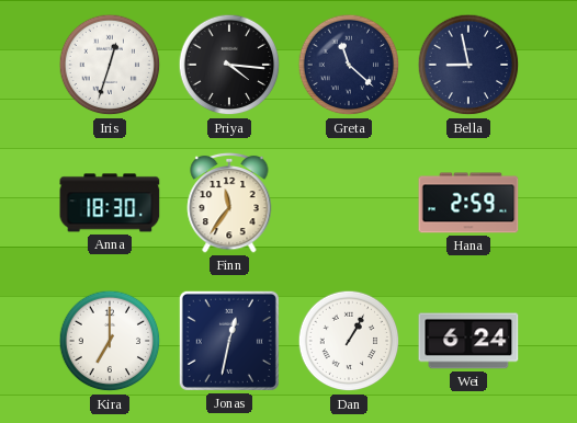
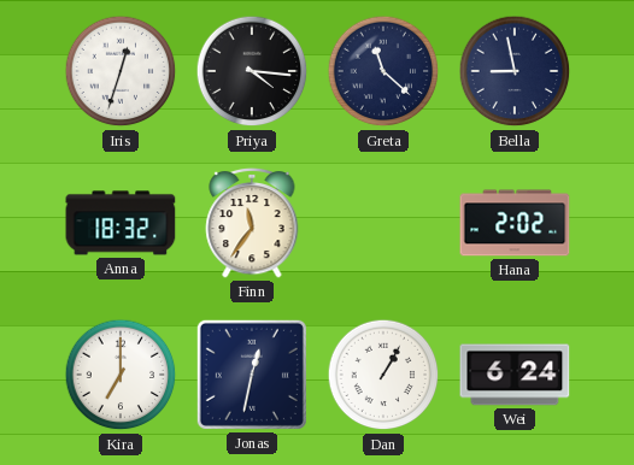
Anna: 18:30 -> 18:32
Hana: 2:59 -> 2:02
